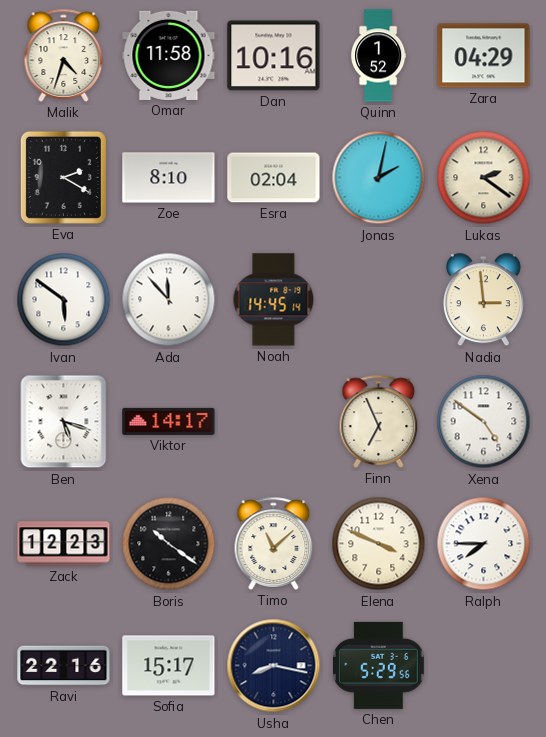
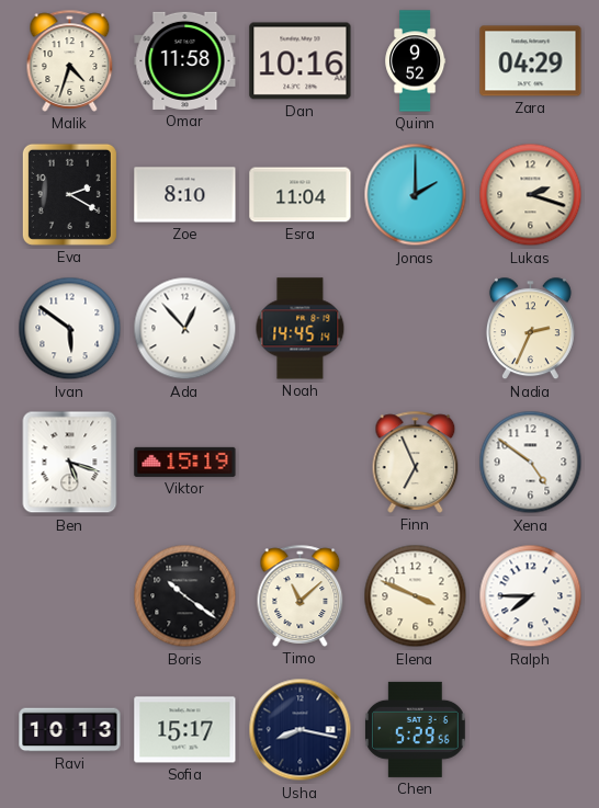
Quinn: 1:52 -> 9:52
Esra: 02:04 -> 11:04
Jonas: 2:02 -> 2:00
Lukas: 2:21 -> 2:18
Ada: 11:53 -> 12:53
Nadia: 2:59 -> 2:34
Viktor: 14:17 -> 15:19
Zack: 12:23 -> none
Ravi: 22:16 -> 10:13
